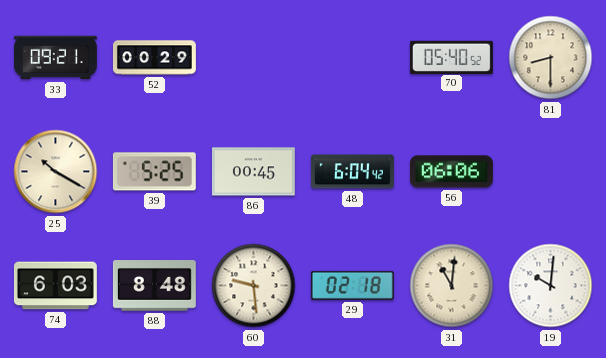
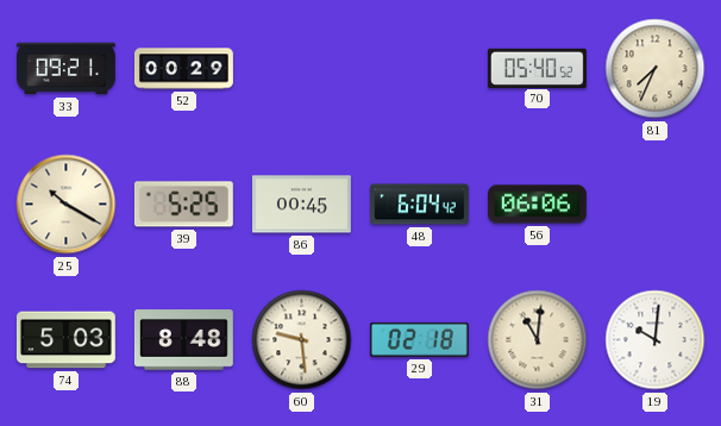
81: 8:30 -> 7:34
74: 6:03 -> 5:03
